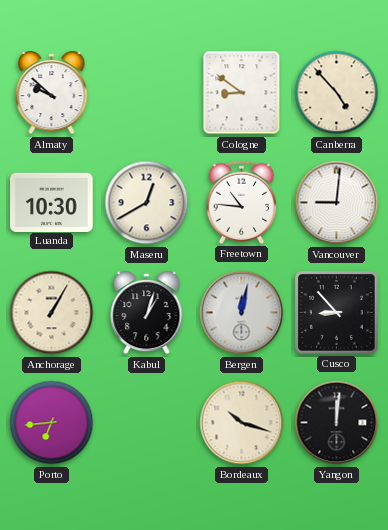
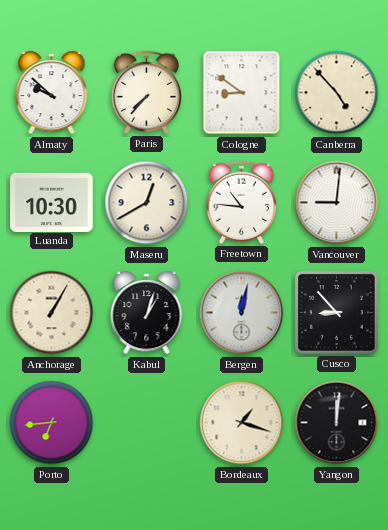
Paris: none -> 7:37
Bordeaux: 10:18 -> 1:18
